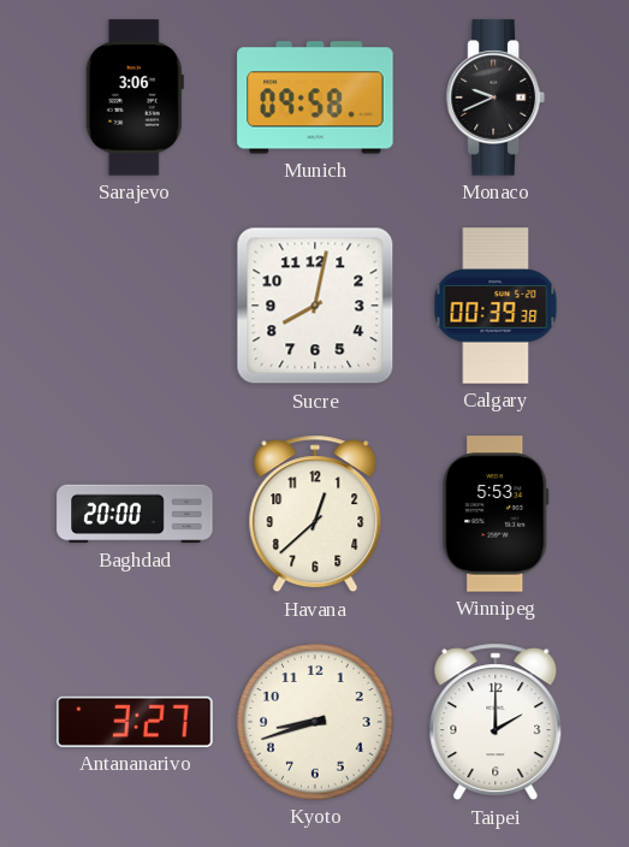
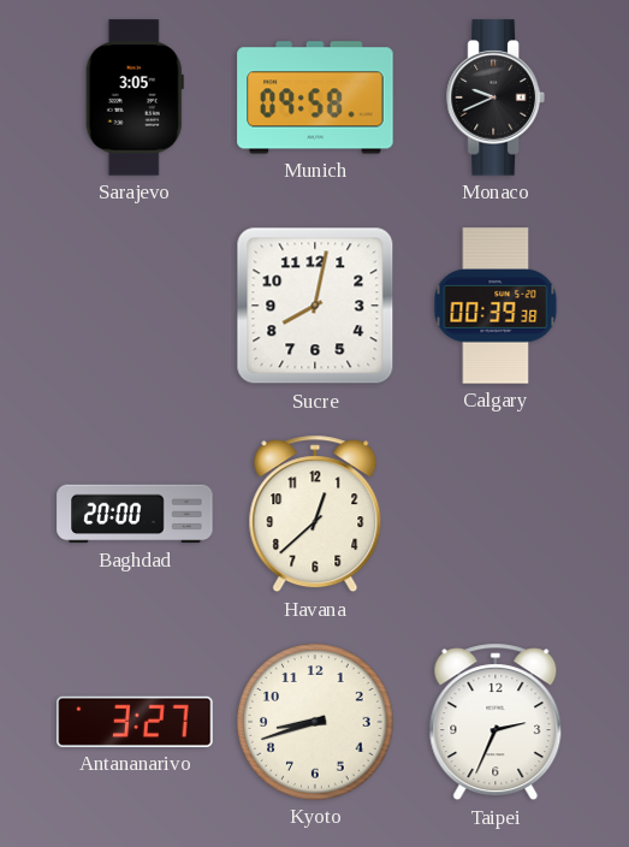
Sarajevo: 3:06 -> 3:05
Winnipeg: 5:53 -> none
Taipei: 2:00 -> 2:34
